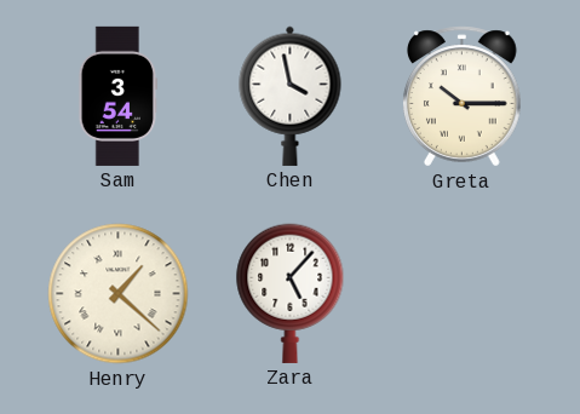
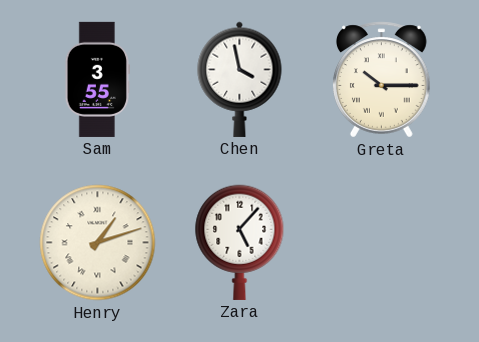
Sam: 3:54 -> 3:55
Henry: 1:22 -> 1:12
